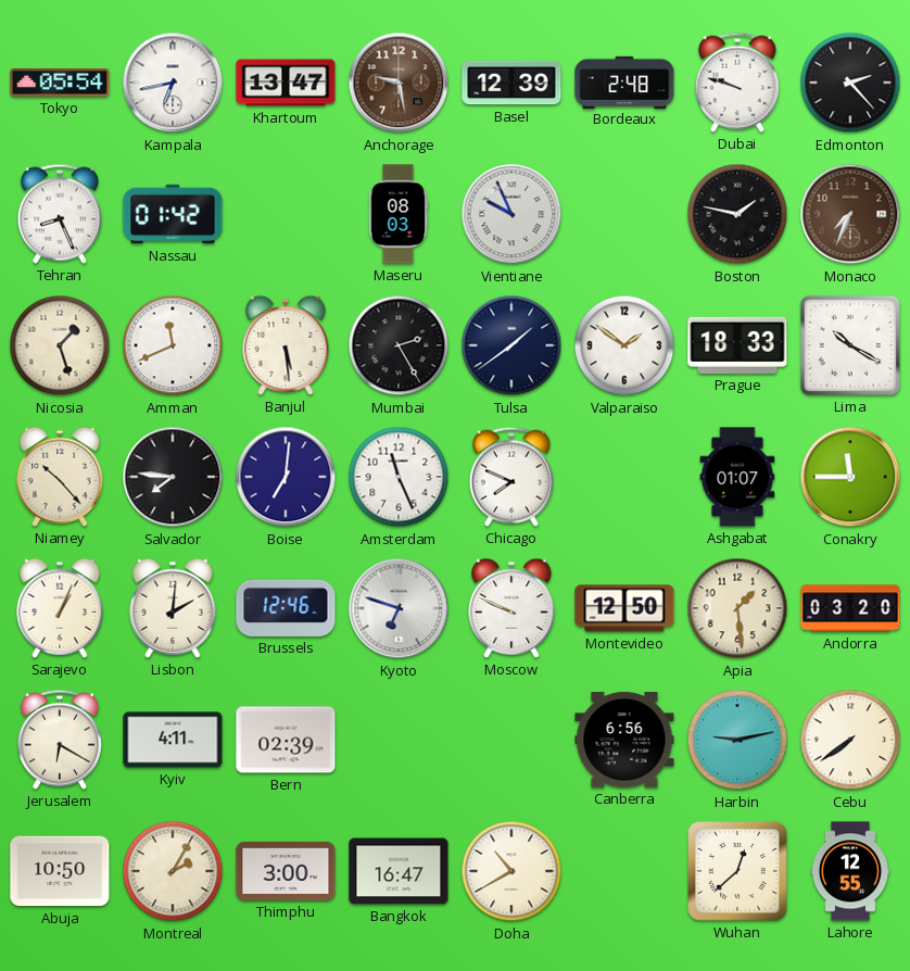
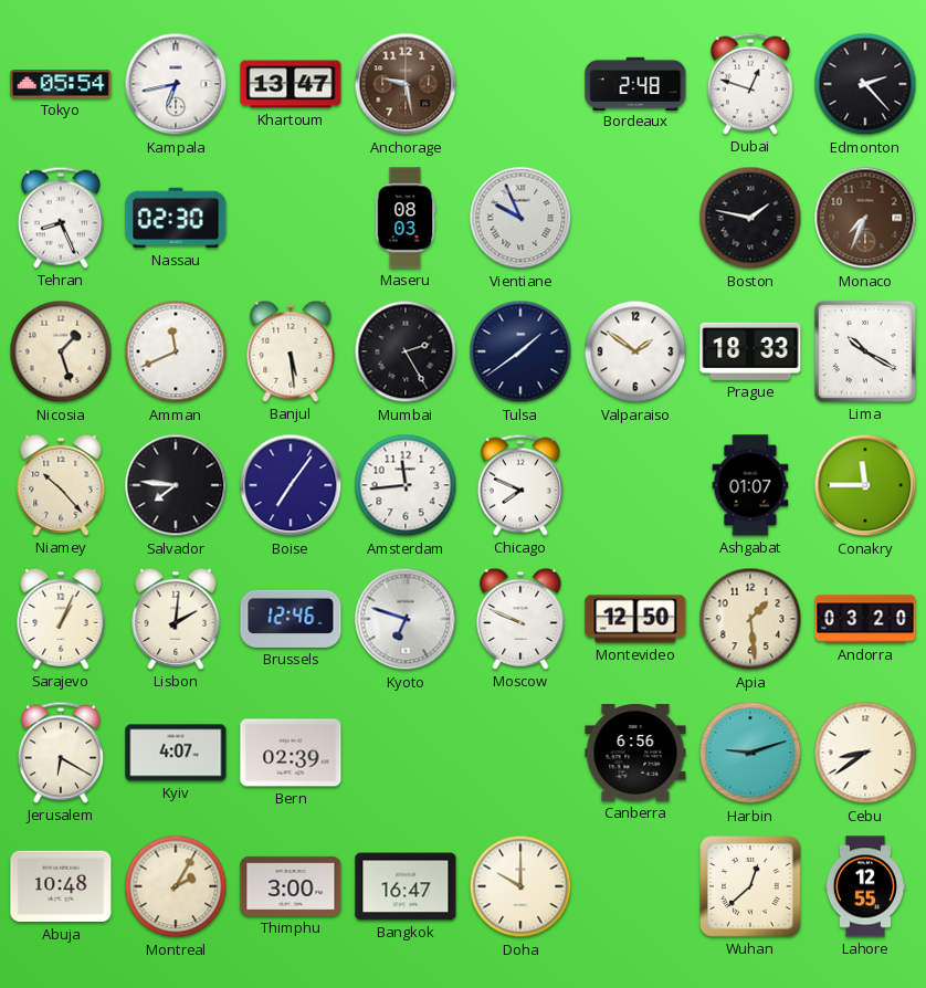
Basel: 12:39 -> none
Dubai: 9:48 -> 12:48
Nassau: 01:42 -> 02:30
Boise: 7:01 -> 7:06
Amsterdam: 11:26 -> 11:44
Kyiv: 4:11 -> 4:07
Harbin: 9:13 -> 9:12
Cebu: 7:39 -> 8:39
Abuja: 10:50 -> 10:48
Doha: 10:40 -> 10:00
